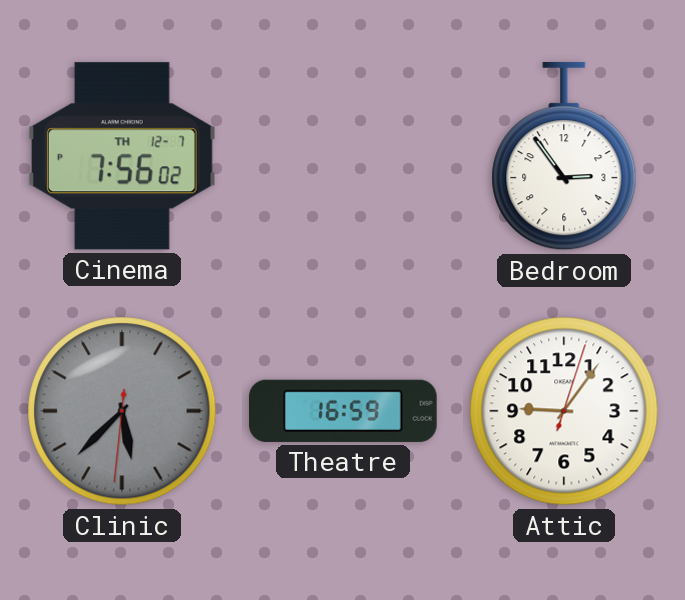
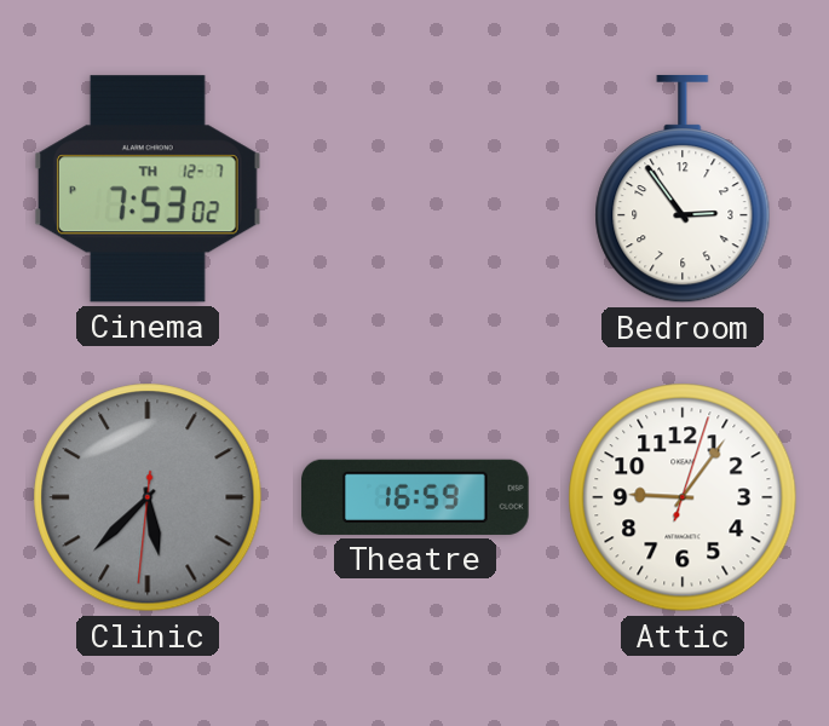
Cinema: 7:56 -> 7:53
